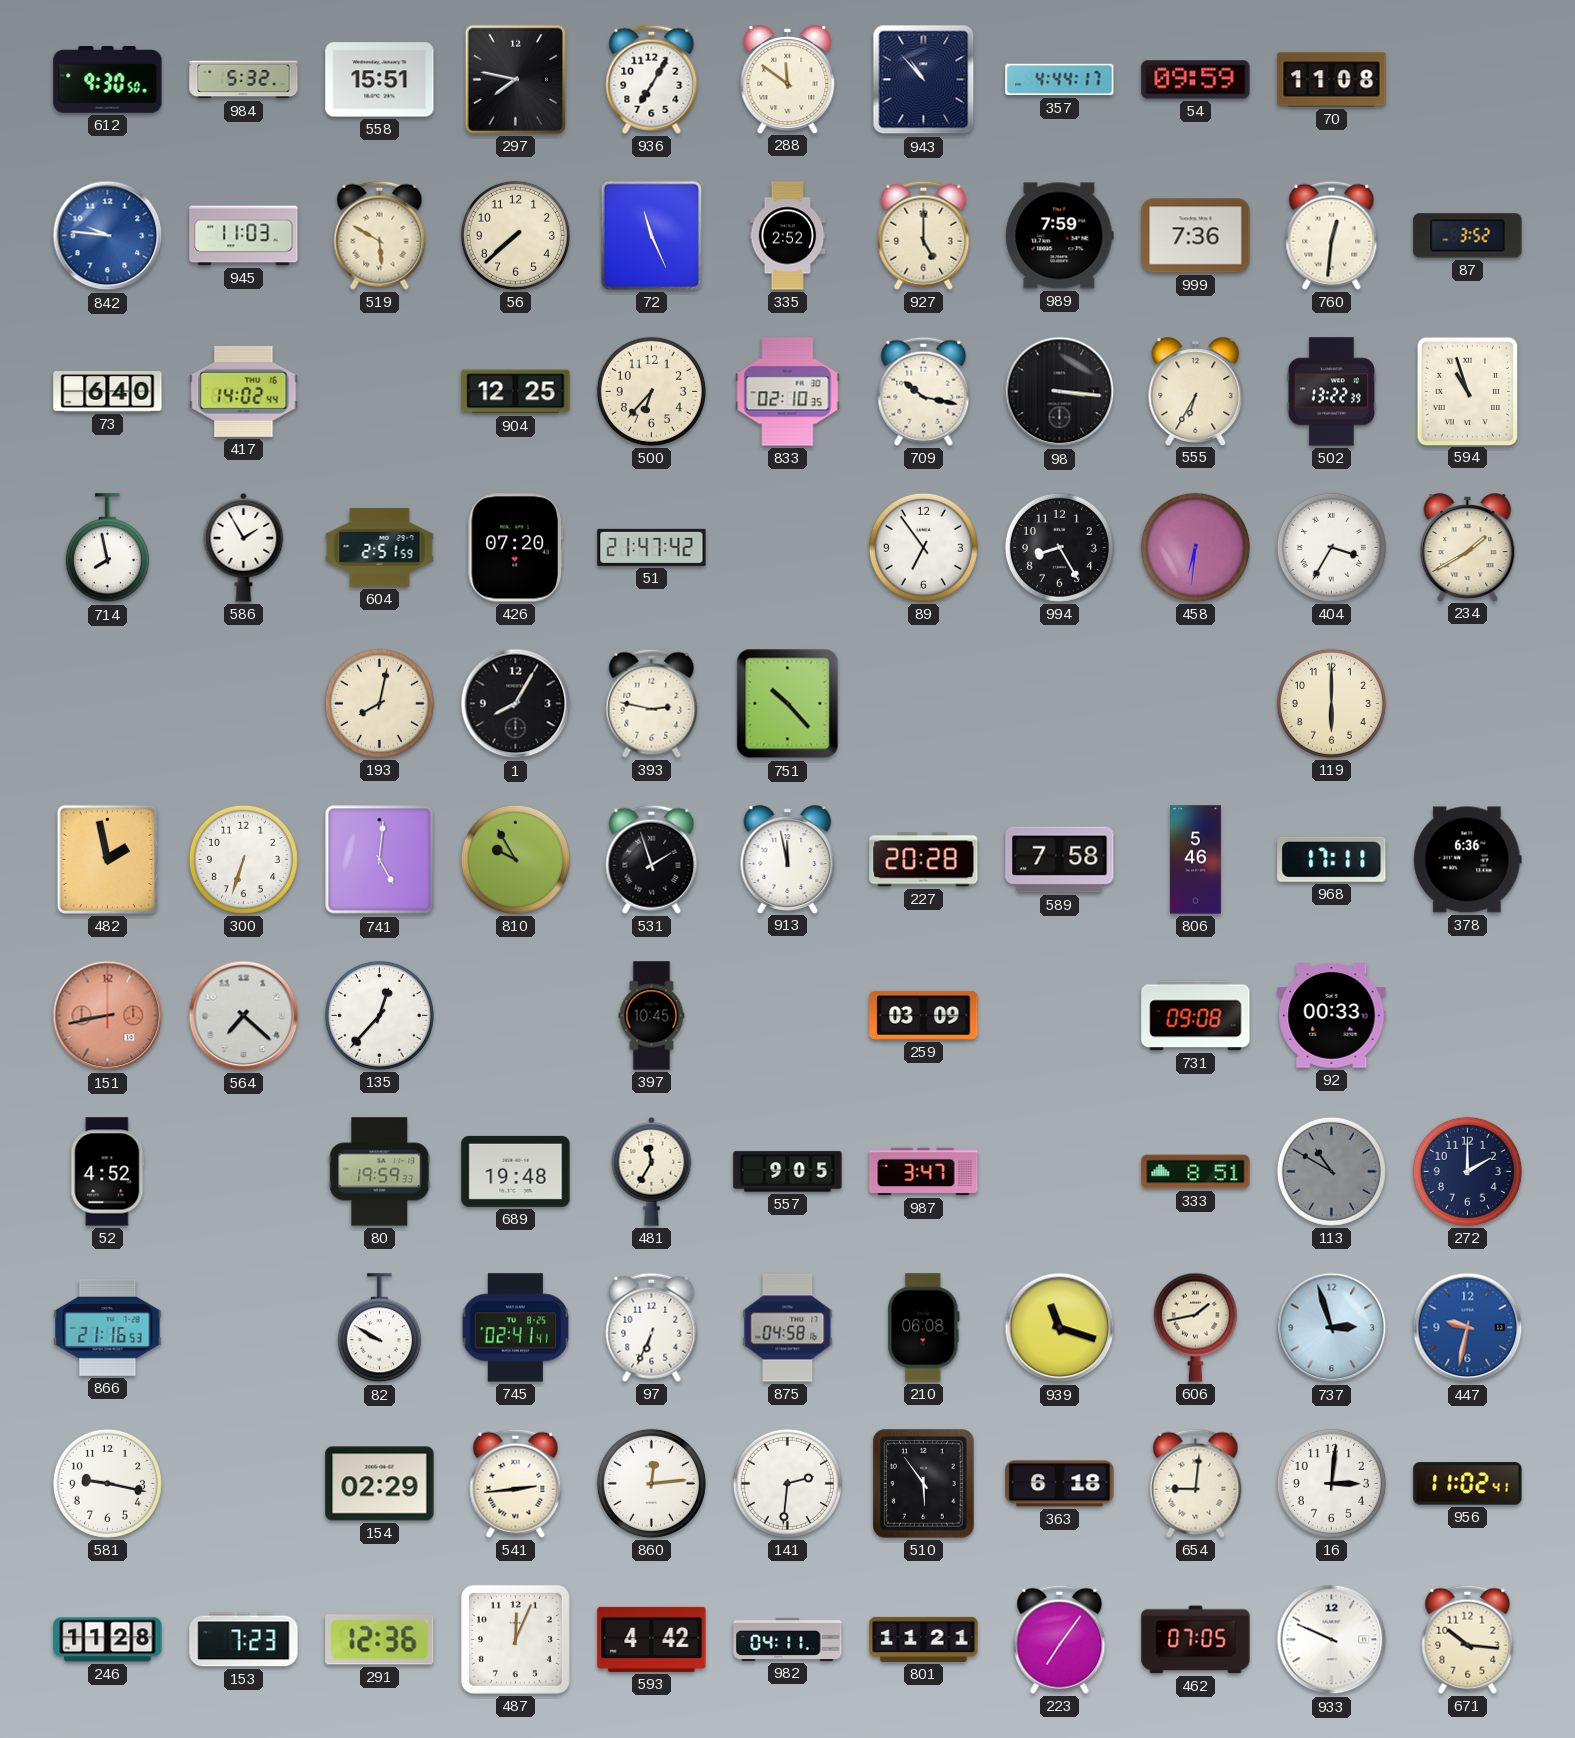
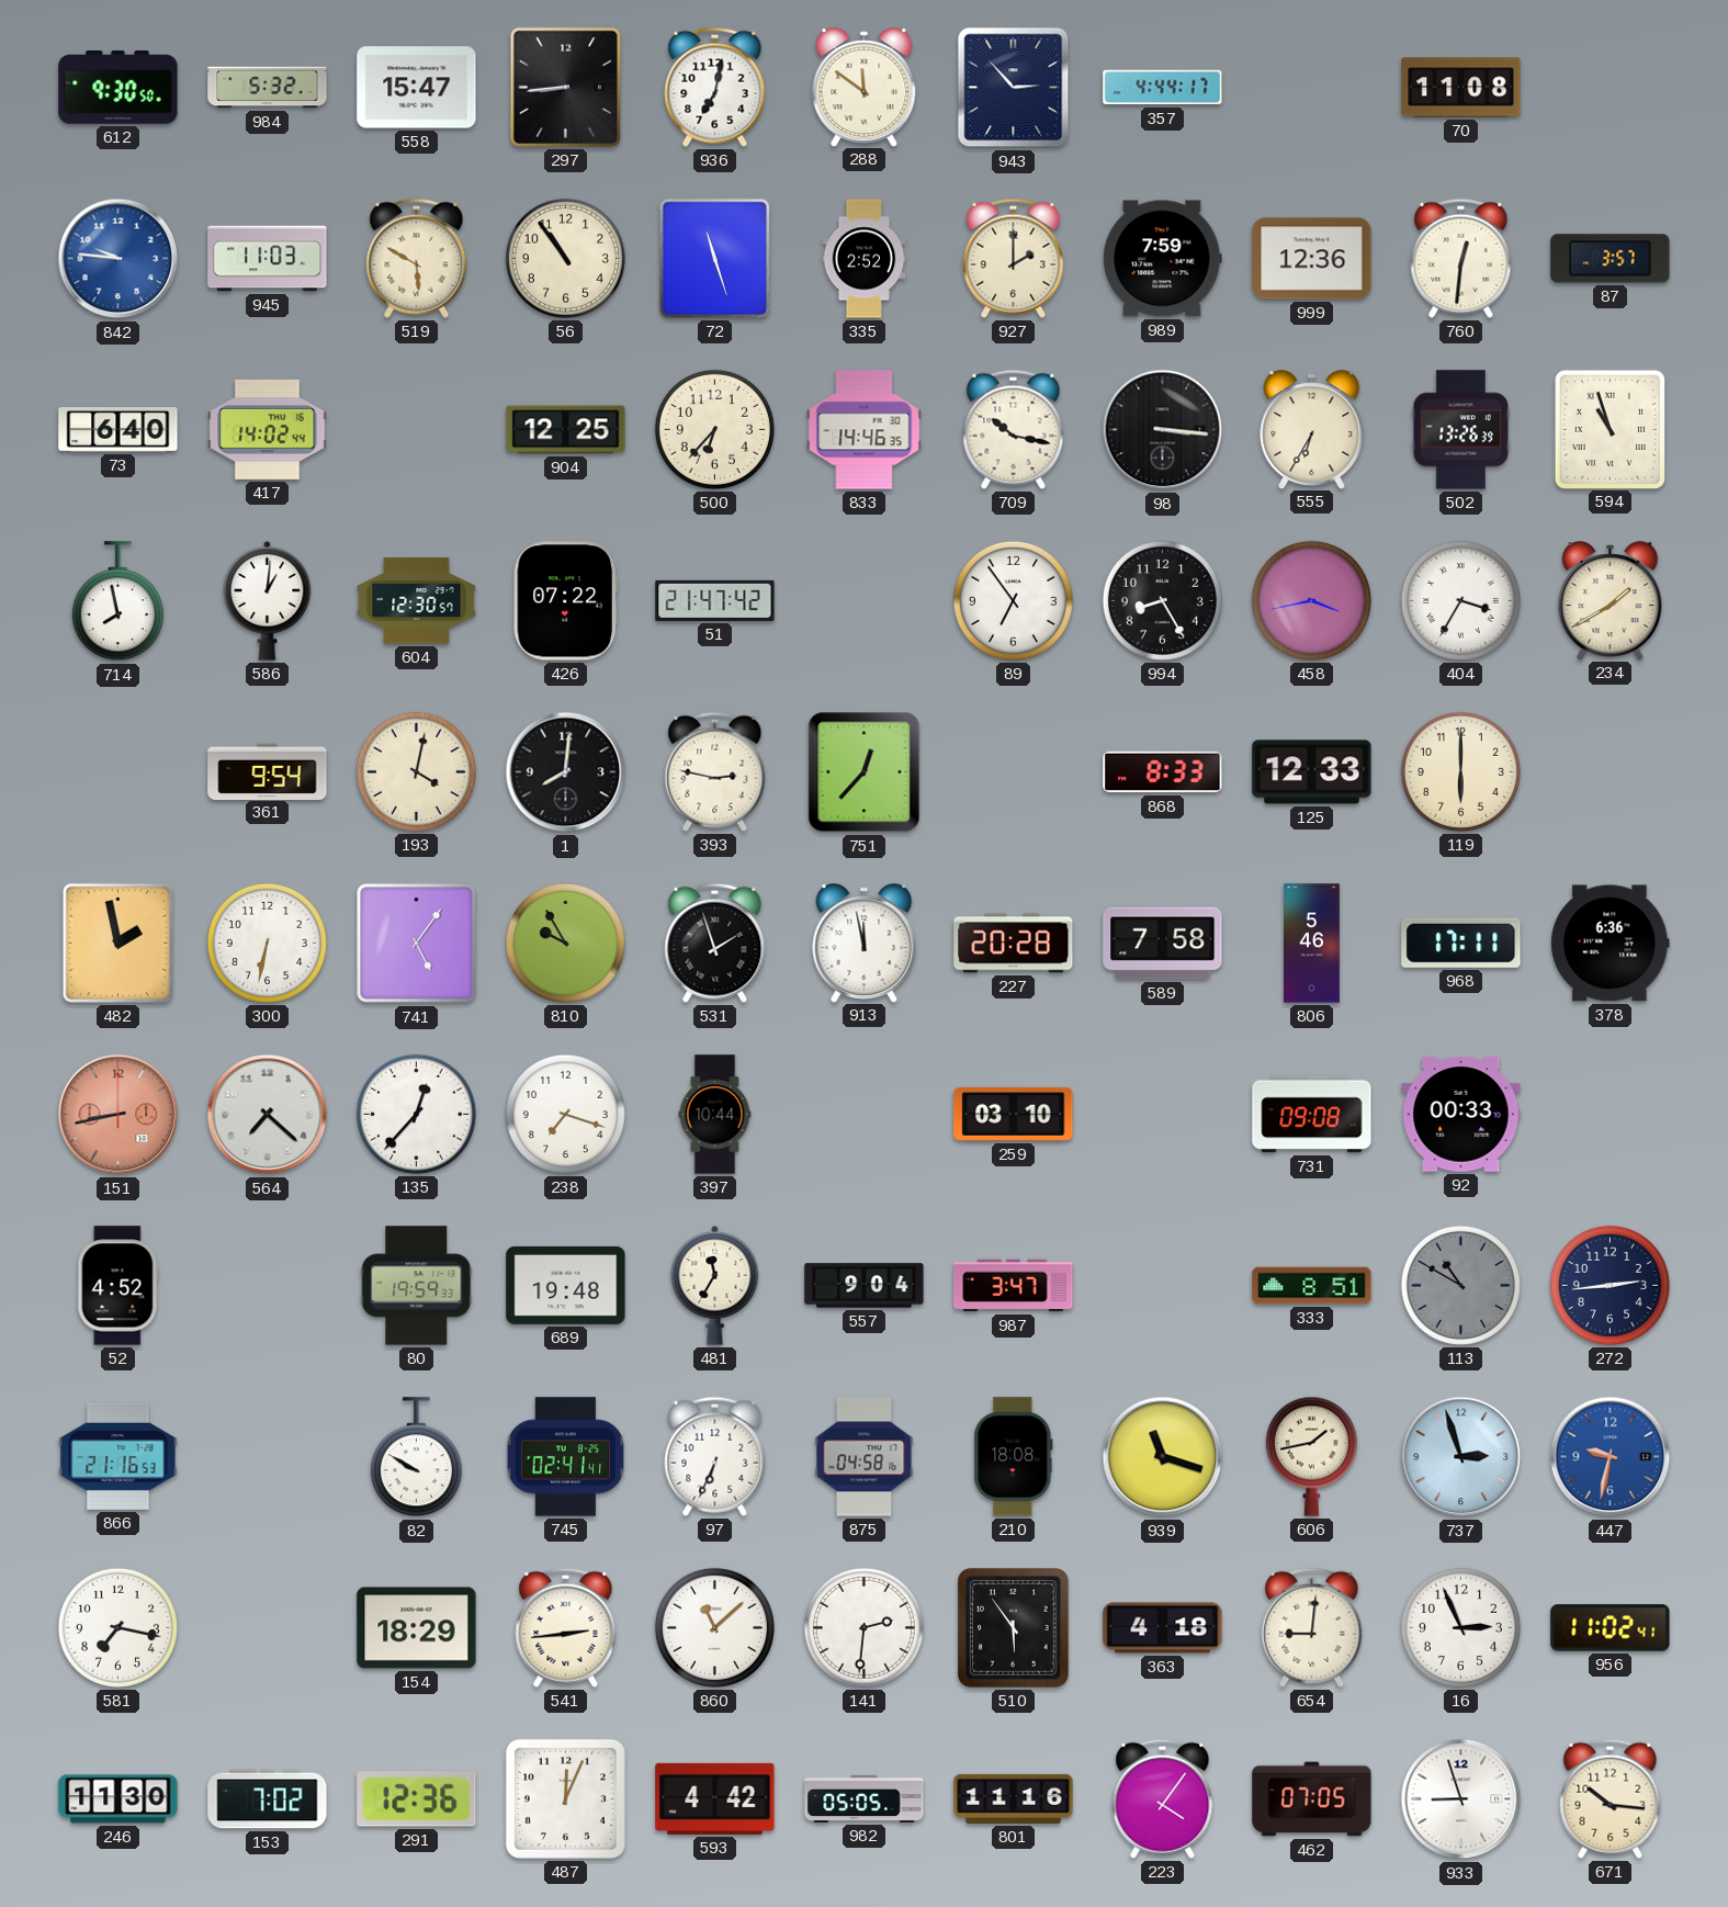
558: 15:51 -> 15:47
297: 7:47 -> 8:44
936: 7:05 -> 7:02
943: 10:53 -> 2:53
54: 09:59 -> none
56: 7:38 -> 10:54
72: 11:26 -> 11:27
927: 5:00 -> 2:00
999: 7:36 -> 12:36
87: 3:52 -> 3:57
833: 02:10 -> 14:46
502: 13:22 -> 13:26
586: 1:55 -> 1:01
604: 2:51 -> 12:30
426: 07:20 -> 07:22
458: 6:31 -> 3:43
361: none -> 9:54
193: 8:02 -> 4:02
1: 8:05 -> 8:01
751: 10:23 -> 12:37
868: none -> 8:33
125: none -> 12:33
300: 6:33 -> 6:32
741: 5:01 -> 5:06
238: none -> 7:18
397: 10:45 -> 10:44
259: 03:09 -> 03:10
557: 9:05 -> 9:04
272: 2:00 -> 2:44
210: 06:08 -> 18:08
581: 9:17 -> 7:17
154: 02:29 -> 18:29
860: 12:14 -> 11:08
363: 6:18 -> 4:18
16: 3:01 -> 2:56
246: 11:28 -> 11:30
153: 7:23 -> 7:02
982: 04:11 -> 05:05
801: 11:21 -> 11:16
223: 7:06 -> 4:06
933: 9:49 -> 8:57
